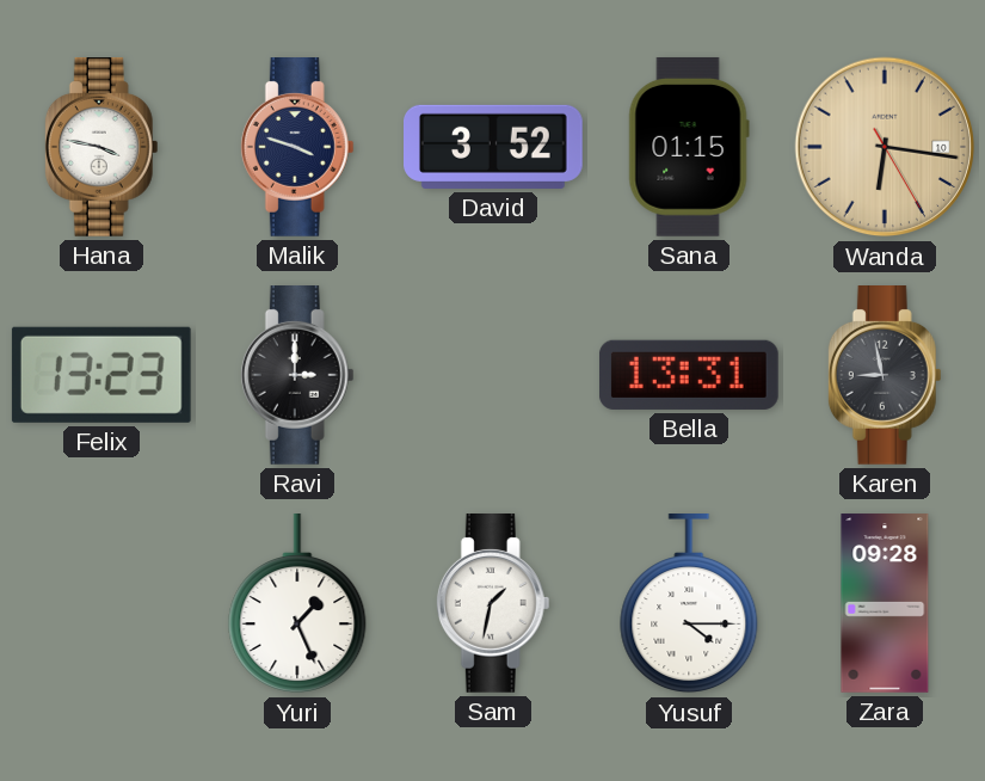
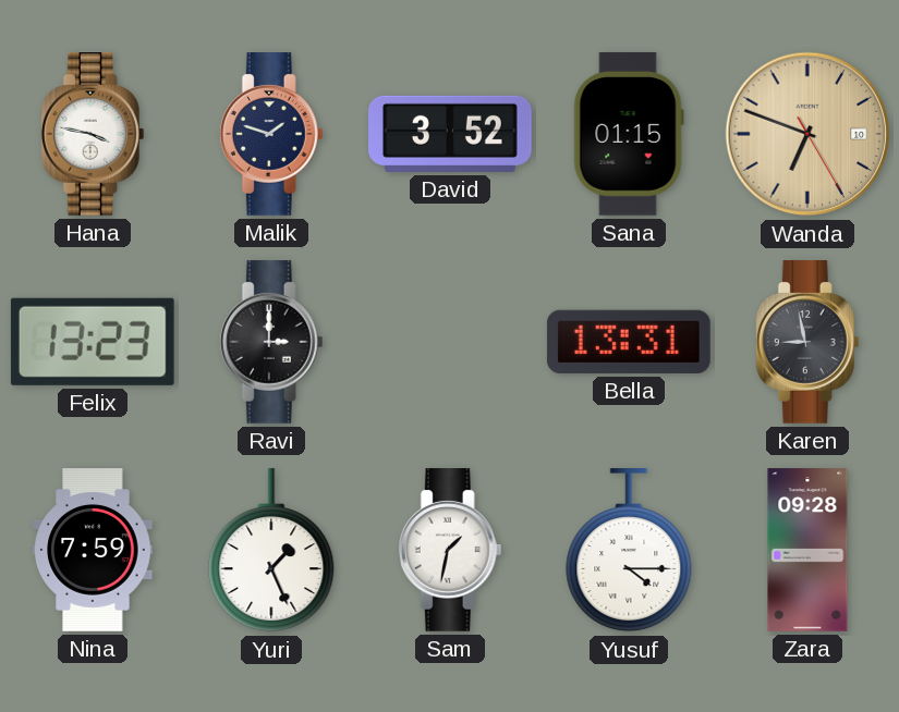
Malik: 3:48 -> 1:48
Wanda: 6:16 -> 6:48
Nina: none -> 7:59
